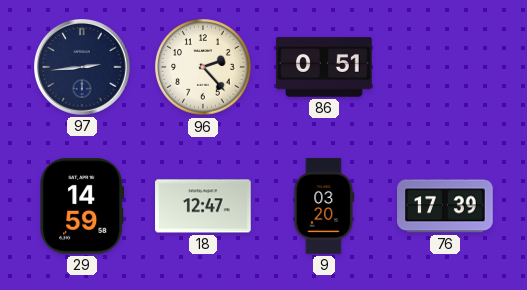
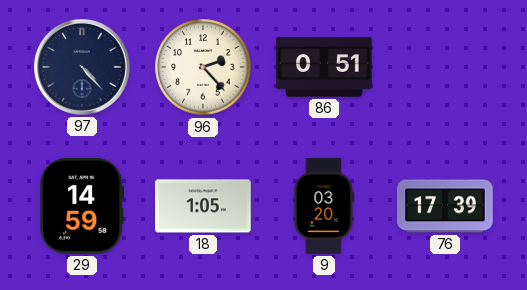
97: 2:44 -> 4:23
18: 12:47 -> 1:05
